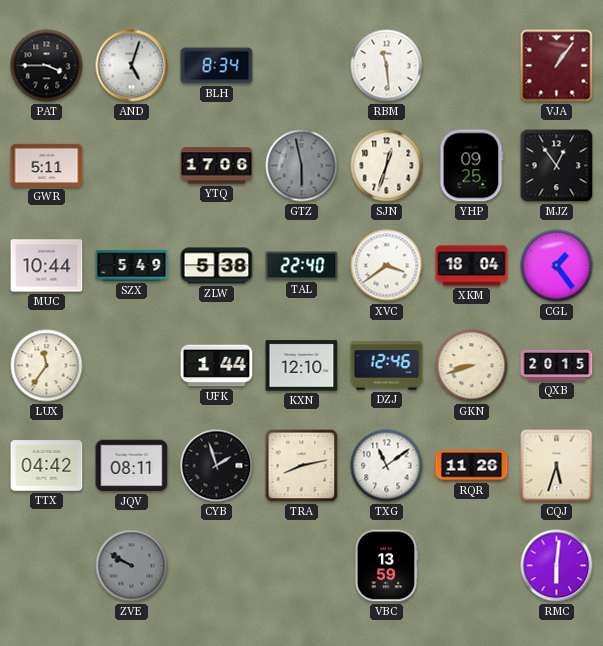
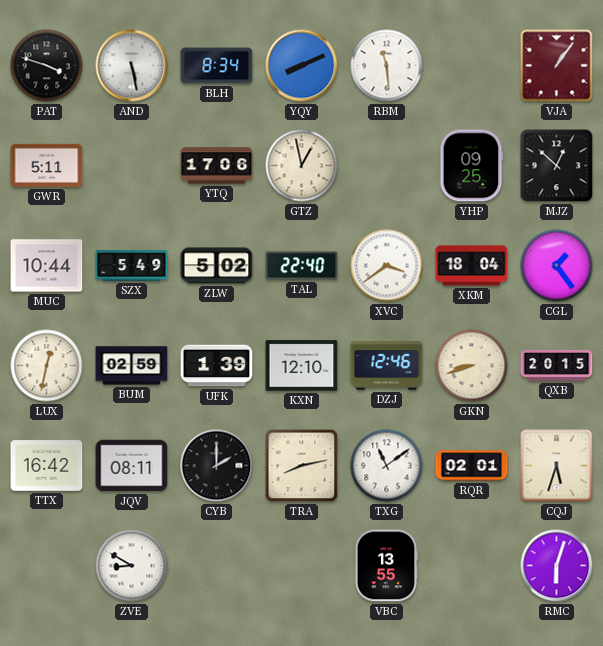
PAT: 3:45 -> 3:48
AND: 5:03 -> 5:28
YQY: none -> 8:11
GTZ: 5:58 -> 12:58
GTZ dial: grey -> cream
SJN: 12:33 -> none
MJZ: 12:54 -> 12:52
ZLW: 5:38 -> 5:02
LUX: 11:36 -> 12:32
BUM: none -> 02:59
UFK: 1:44 -> 1:39
TTX: 04:42 -> 16:42
CYB: 1:57 -> 2:00
RQR: 11:26 -> 02:01
ZVE: 9:50 -> 8:50
ZVE dial: grey -> white
VBC: 13:59 -> 13:55
RMC: 6:01 -> 6:03
